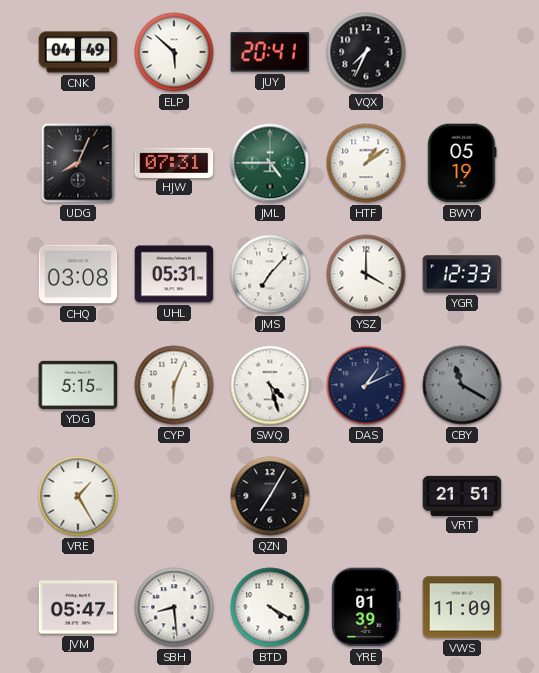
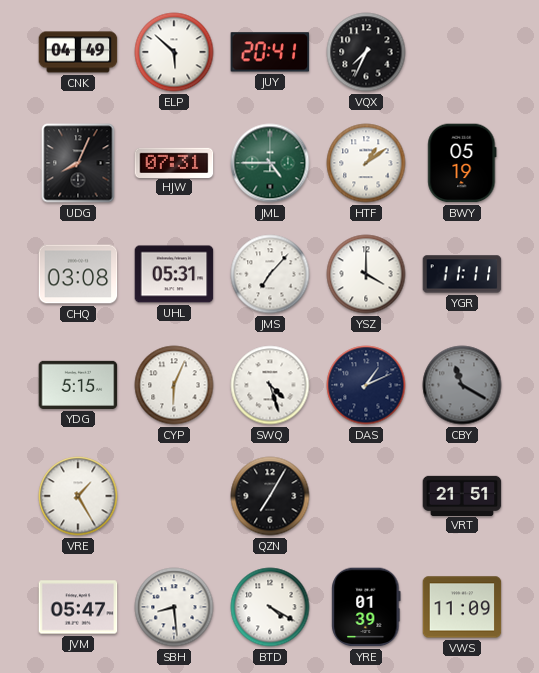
YGR: 12:33 -> 11:11
